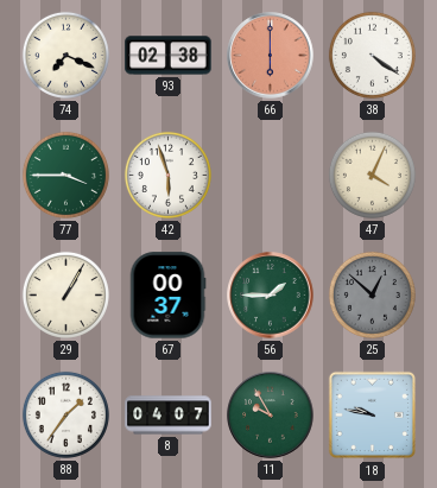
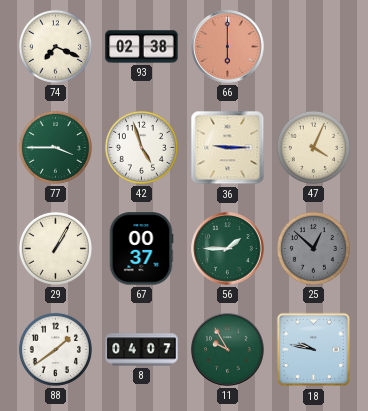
38: 4:21 -> none
42: 5:57 -> 4:57
36: none -> 9:15
88: 1:36 -> 1:39
